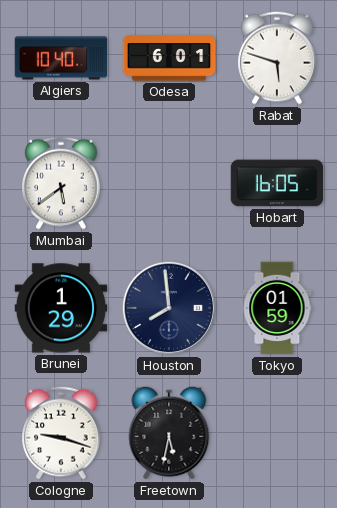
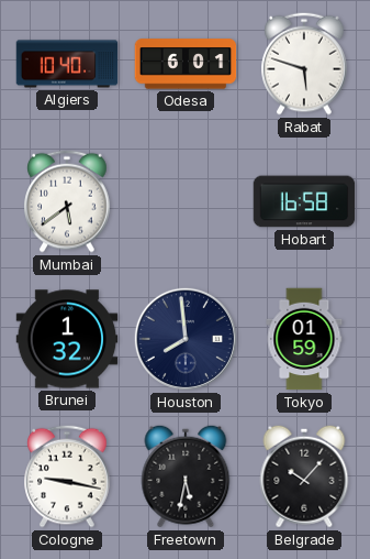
Hobart: 16:05 -> 16:58
Brunei: 1:29 -> 1:32
Cologne: 9:18 -> 9:17
Belgrade: none -> 10:07
